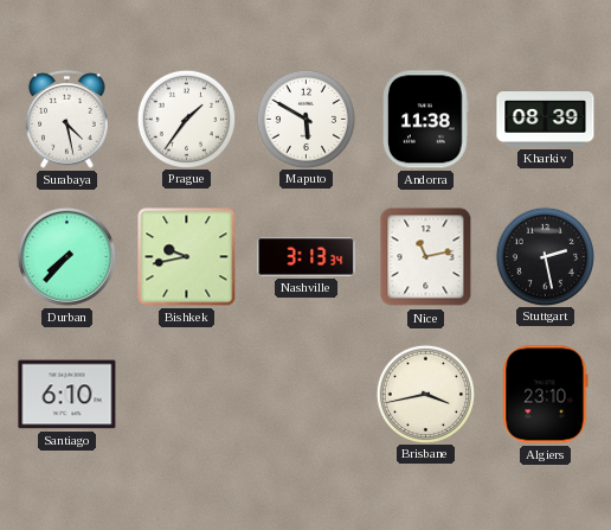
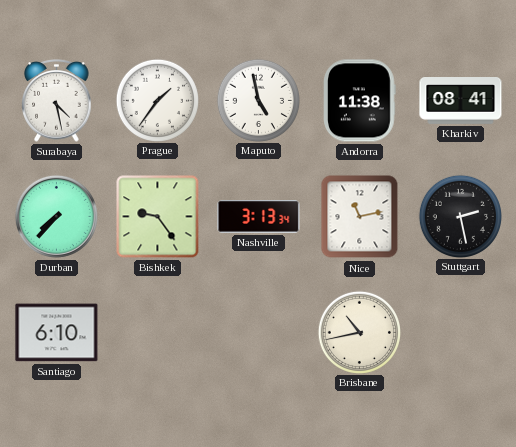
Maputo: 5:50 -> 4:58
Kharkiv: 08:39 -> 08:41
Bishkek: 9:43 -> 9:24
Brisbane: 3:43 -> 10:43
Algiers: 23:10 -> none
